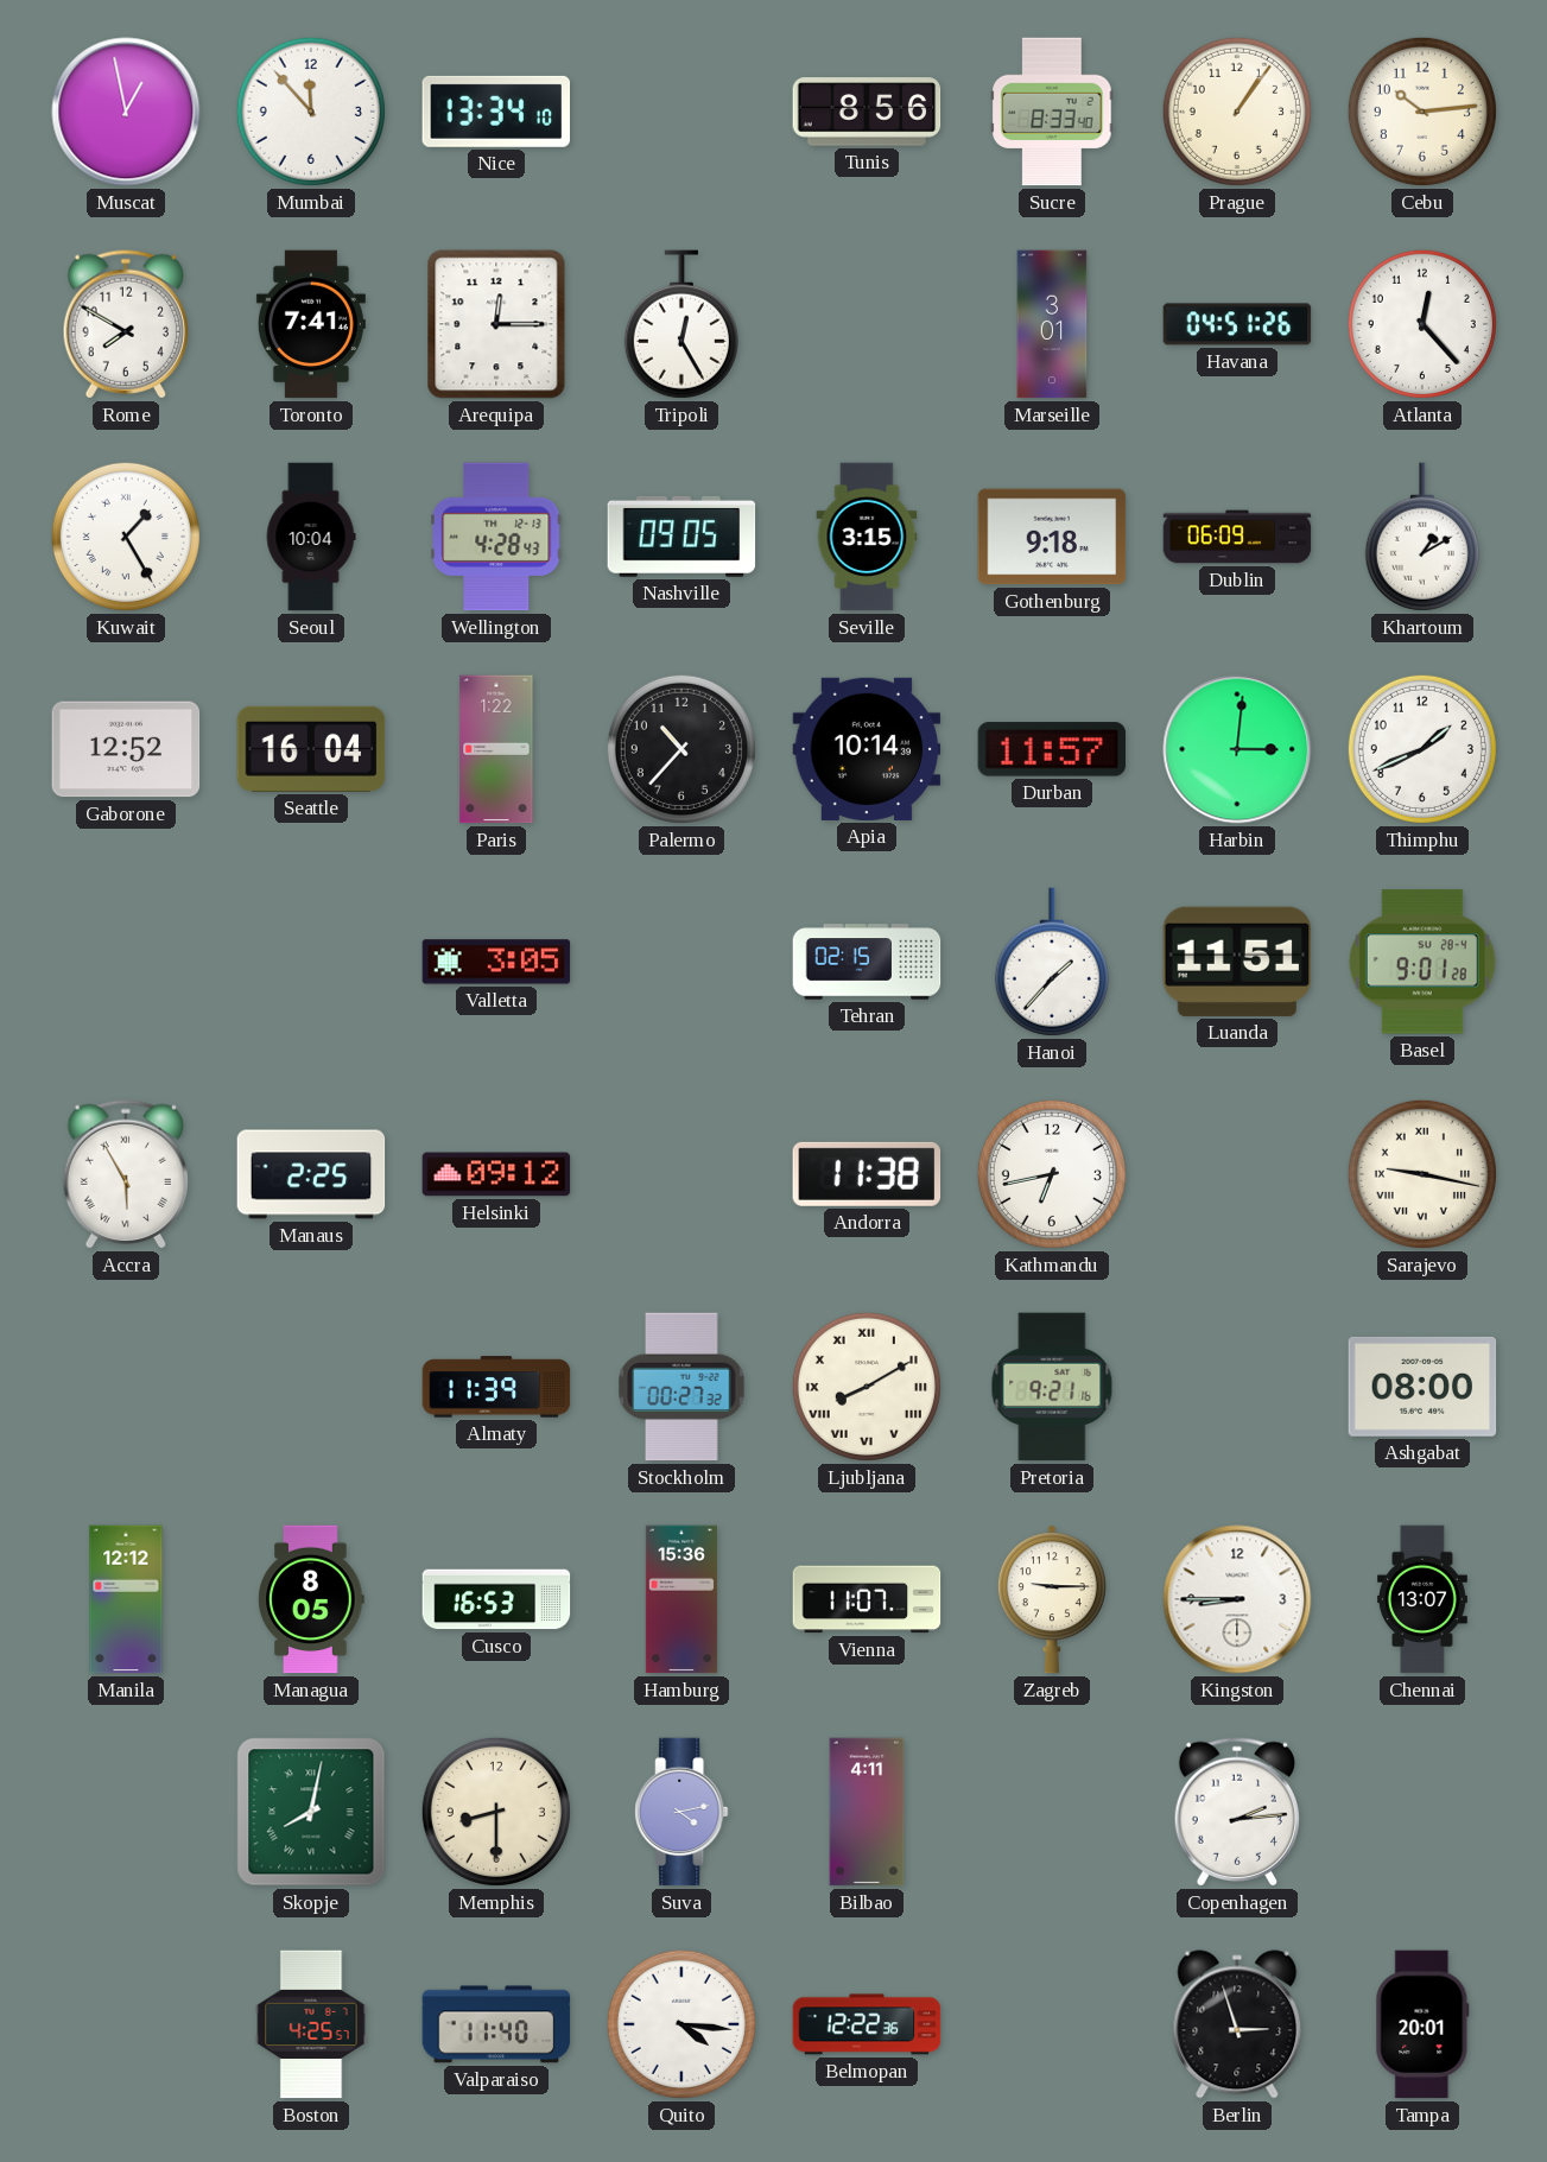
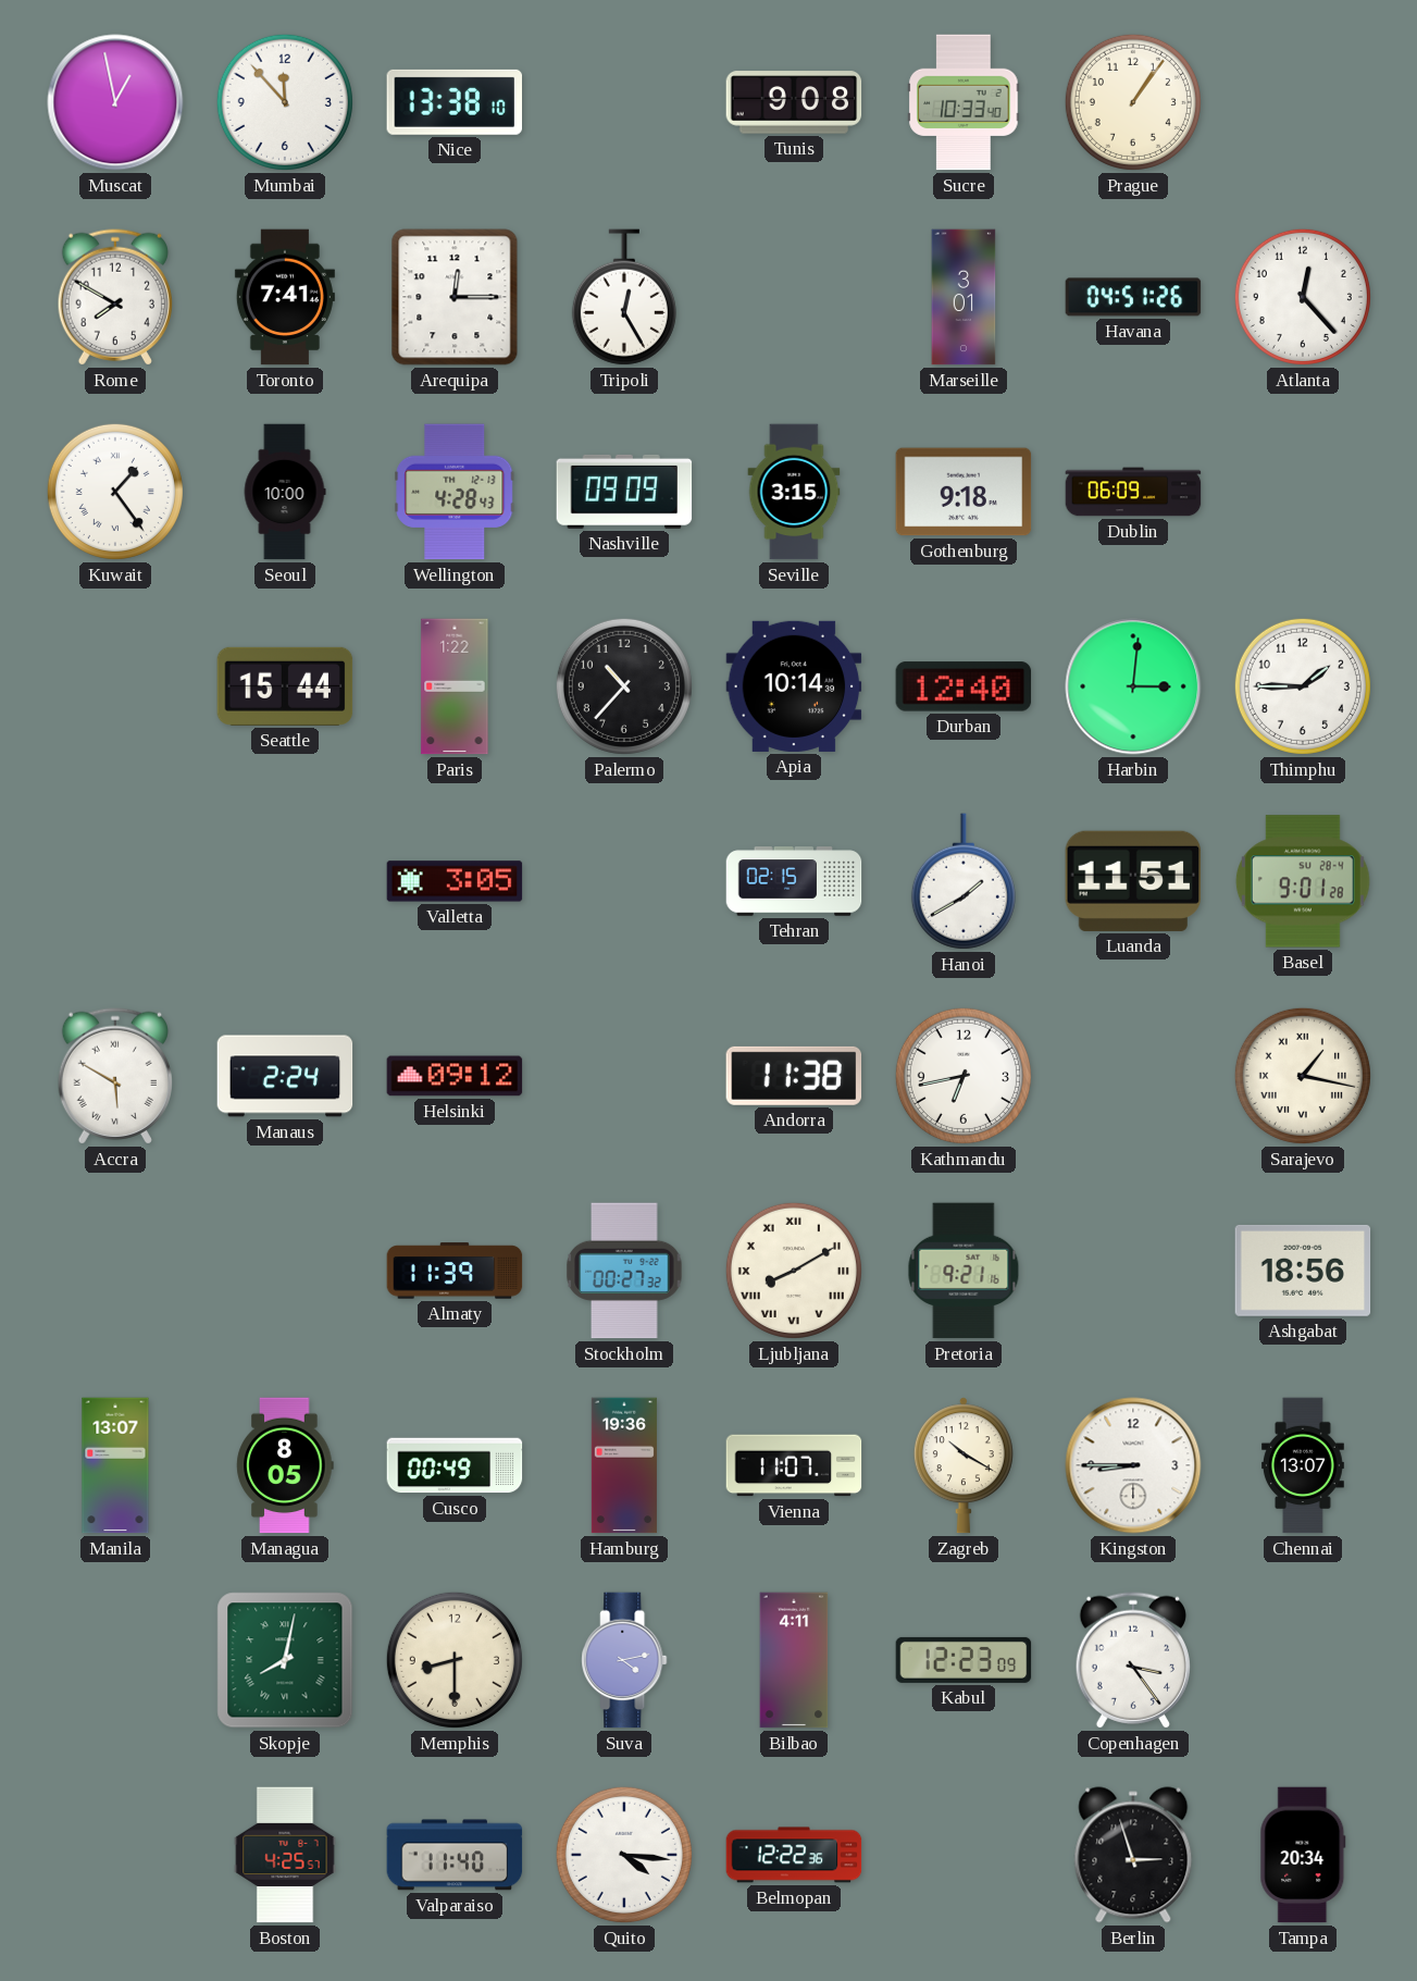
Nice: 13:34 -> 13:38
Tunis: 8:56 -> 9:08
Sucre: 8:33 -> 10:33
Cebu: 10:14 -> none
Kuwait: 1:25 -> 1:24
Seoul: 10:04 -> 10:00
Nashville: 09:05 -> 09:09
Khartoum: 1:10 -> none
Gaborone: 12:52 -> none
Seattle: 16:04 -> 15:44
Durban: 11:57 -> 12:40
Thimphu: 1:41 -> 1:45
Hanoi: 1:37 -> 1:40
Accra: 5:55 -> 5:50
Manaus: 2:25 -> 2:24
Sarajevo: 9:17 -> 1:17
Ashgabat: 08:00 -> 18:56
Manila: 12:12 -> 13:07
Cusco: 16:53 -> 00:49
Hamburg: 15:36 -> 19:36
Zagreb: 9:15 -> 10:20
Kabul: none -> 12:23
Copenhagen: 2:14 -> 3:24
Tampa: 20:01 -> 20:34
